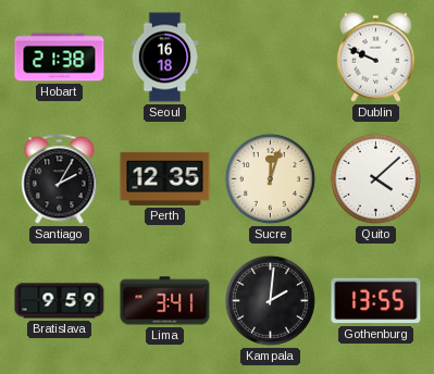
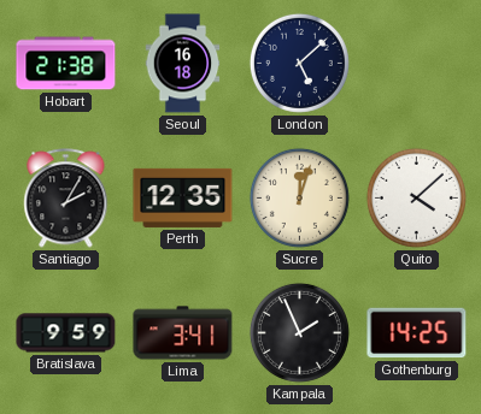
London: none -> 5:08
Dublin: 9:49 -> none
Kampala: 2:01 -> 1:56
Gothenburg: 13:55 -> 14:25
